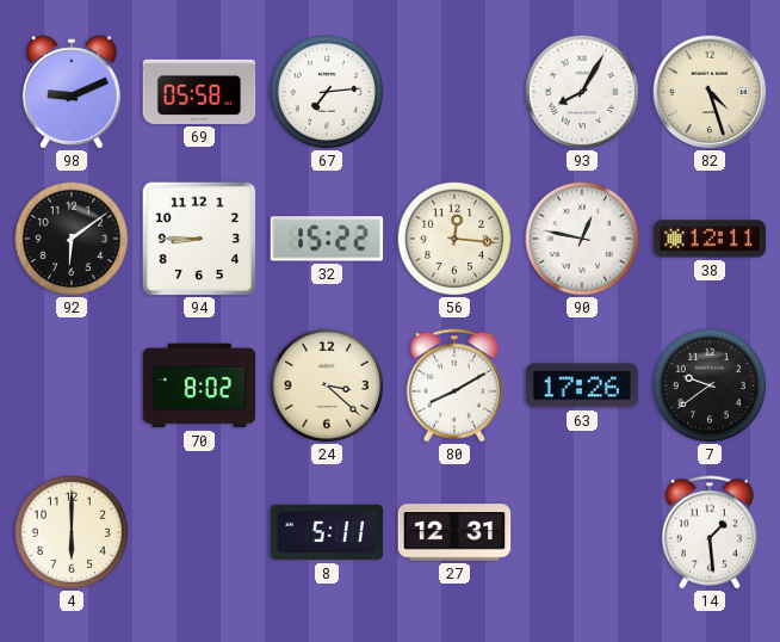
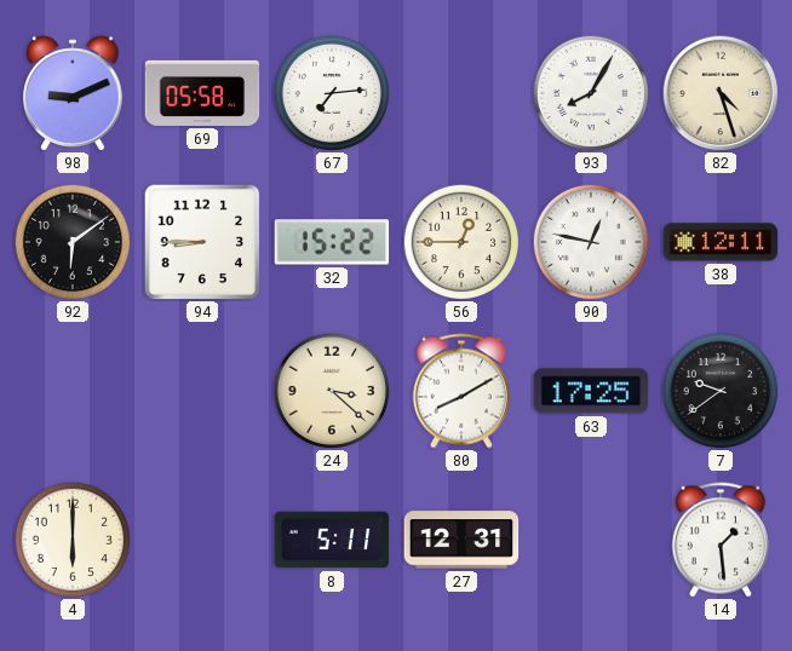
56: 12:16 -> 12:45
70: 8:02 -> none
63: 17:26 -> 17:25
